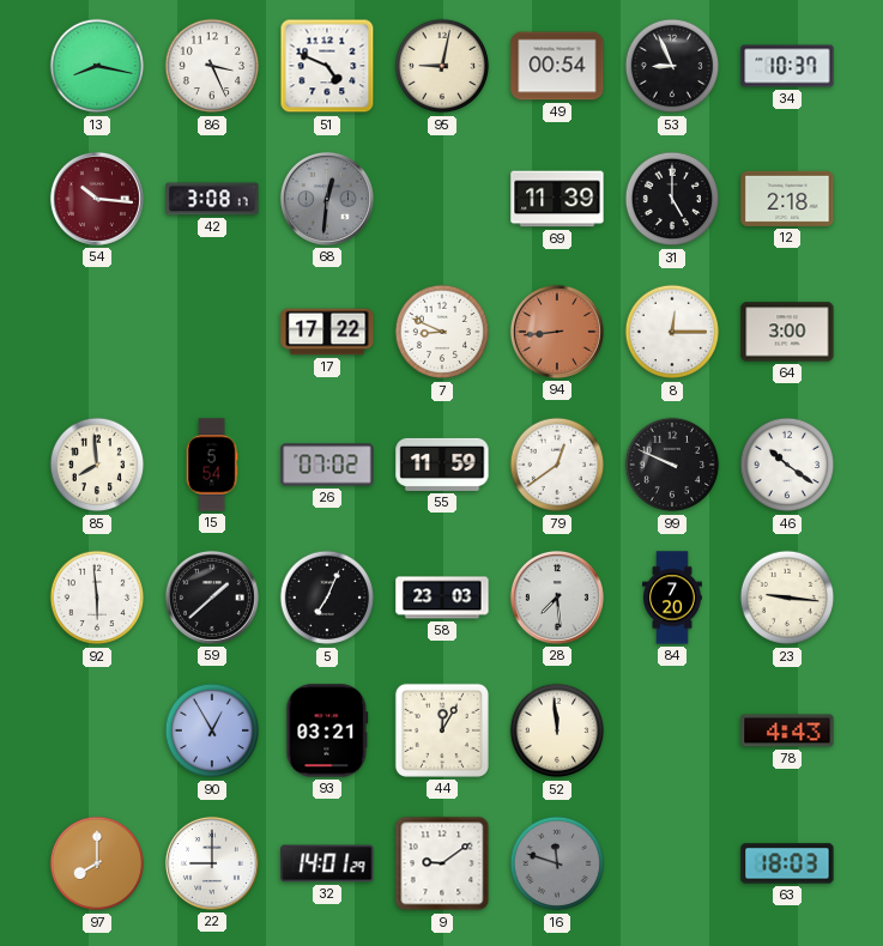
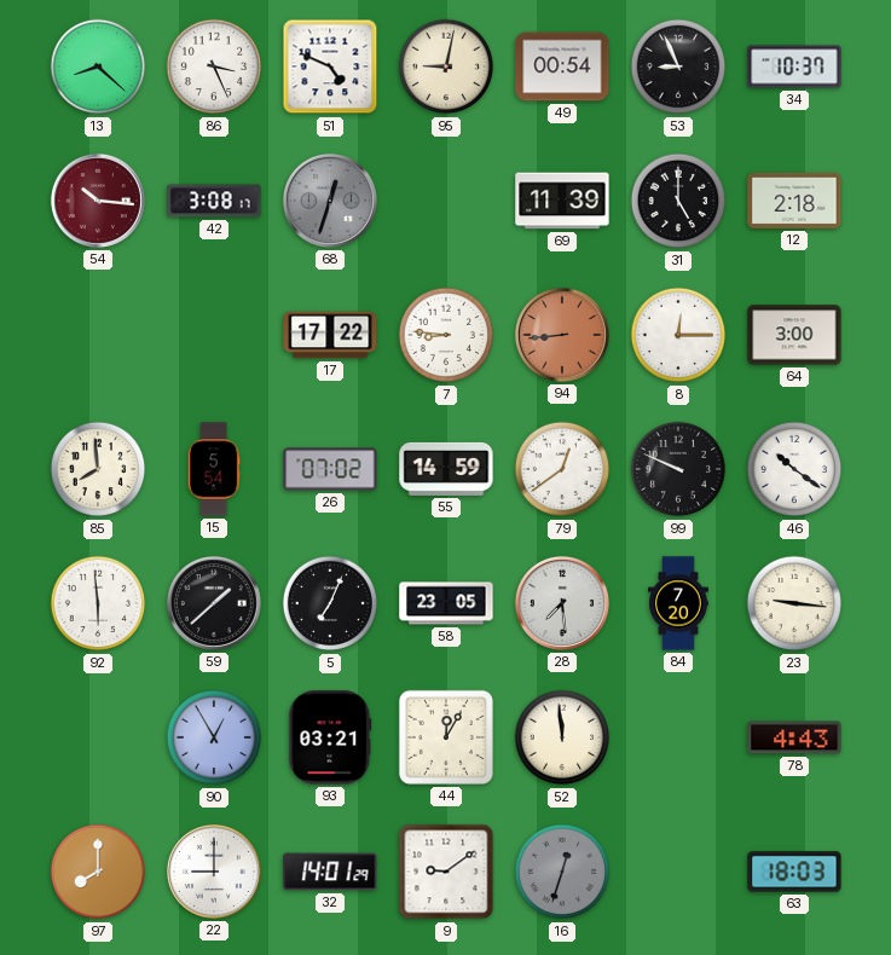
13: 8:17 -> 8:22
68: 12:31 -> 12:33
7: 8:49 -> 8:46
55: 11:59 -> 14:59
58: 23:03 -> 23:05
16: 11:48 -> 12:33
